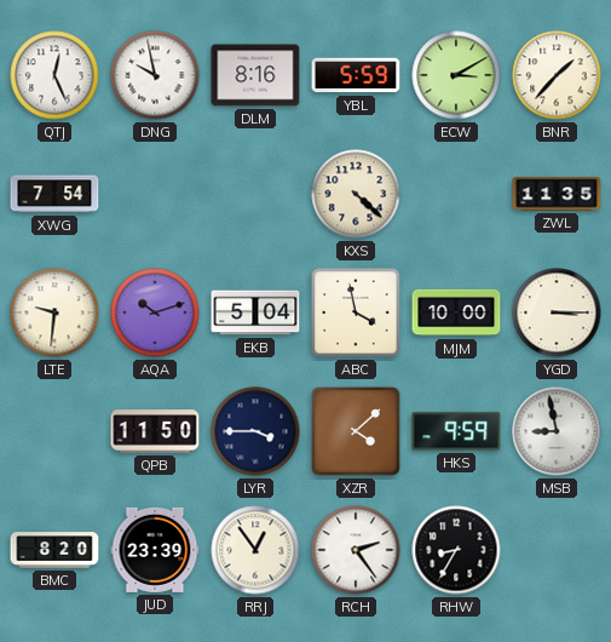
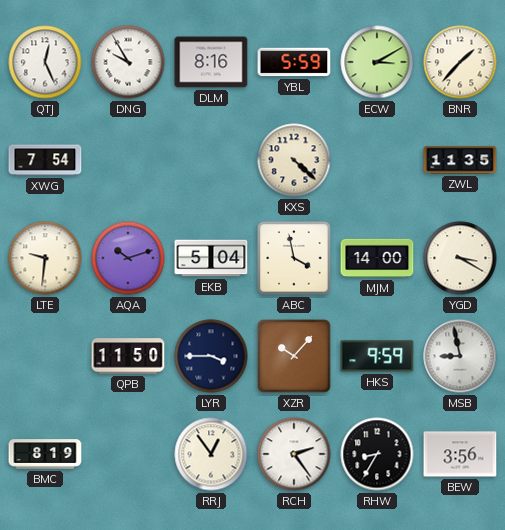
DNG: 9:58 -> 9:55
MJM: 10:00 -> 14:00
YGD: 3:15 -> 3:20
XZR: 4:08 -> 10:07
BMC: 8:20 -> 8:19
JUD: 23:39 -> none
BEW: none -> 3:56
